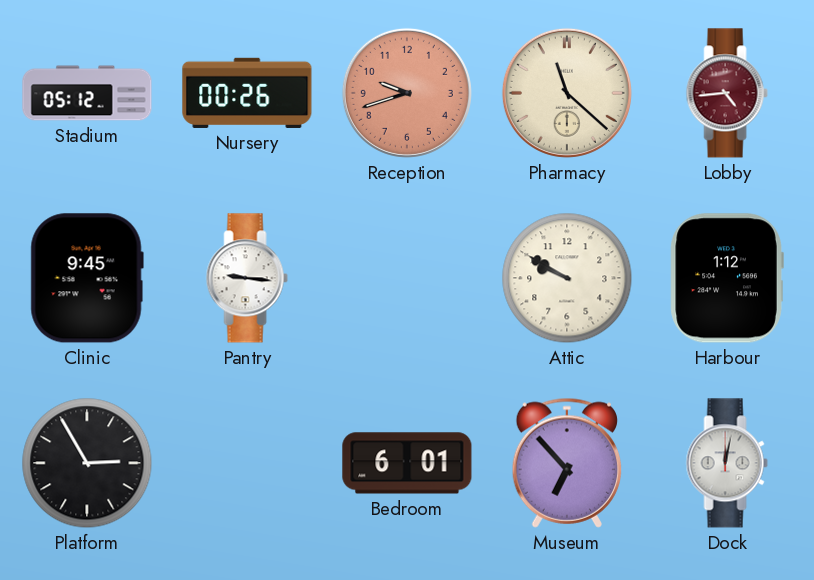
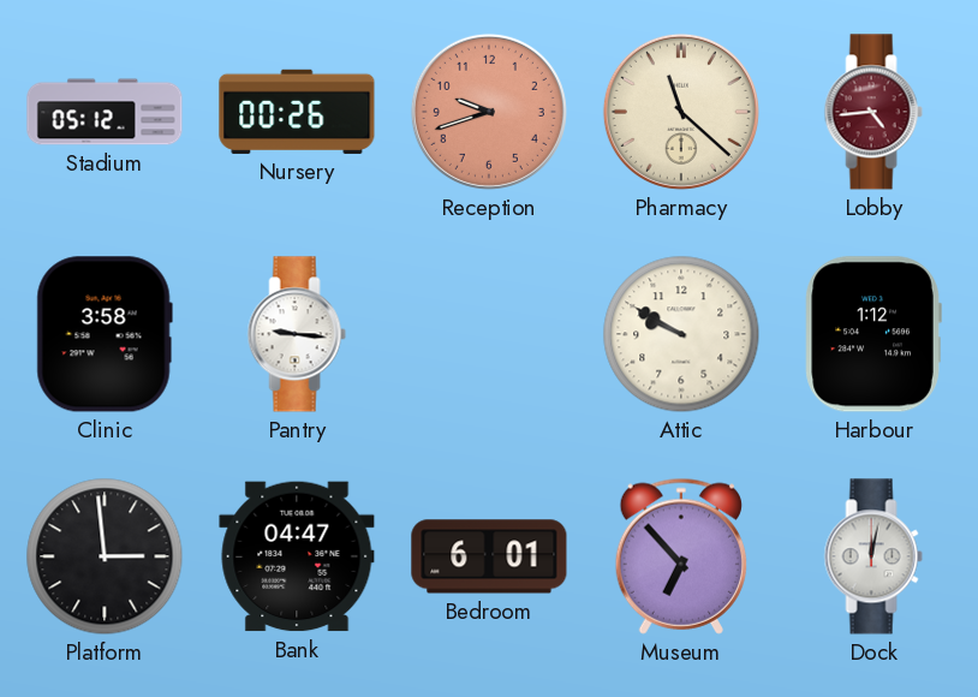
Clinic: 9:45 -> 3:58
Platform: 2:55 -> 2:59
Bank: none -> 04:47
